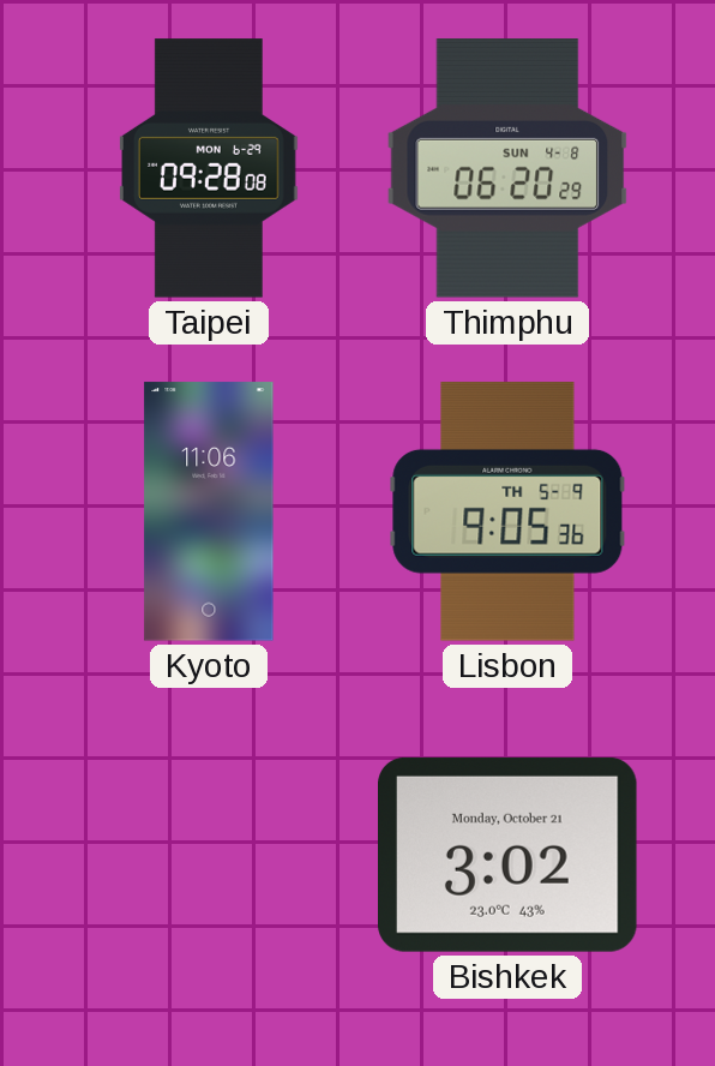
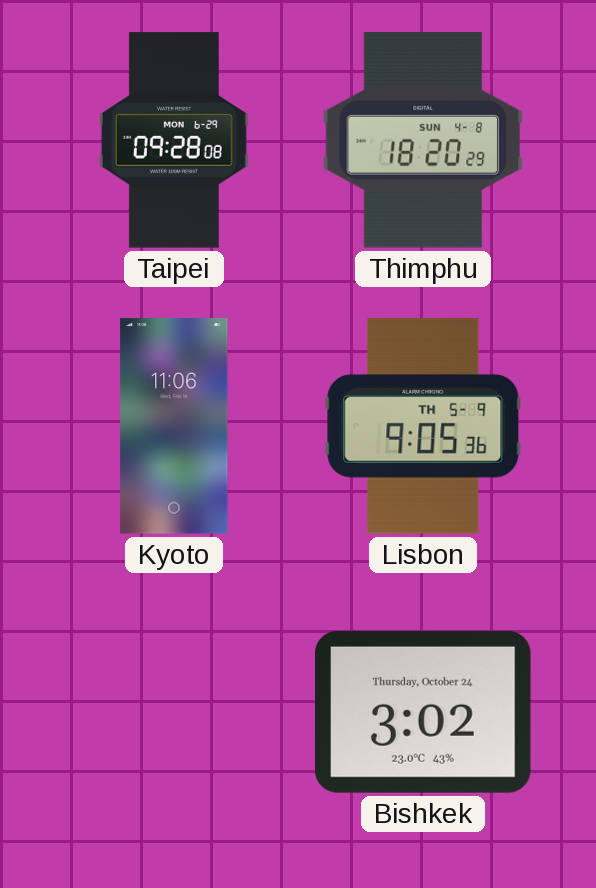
Thimphu: 06:20 -> 18:20
Bishkek date: Monday, October 21 -> Thursday, October 24
